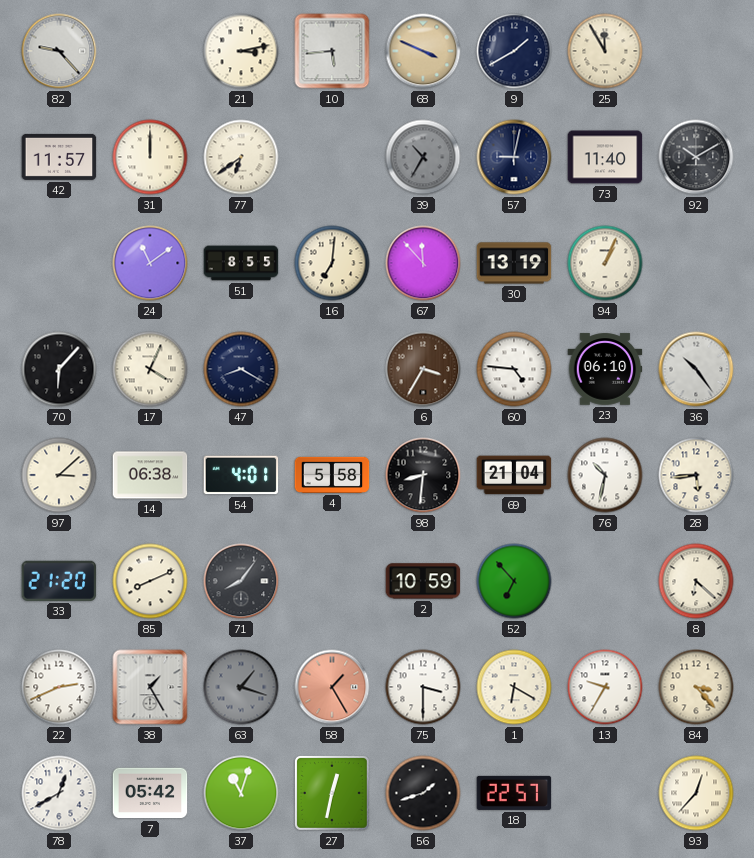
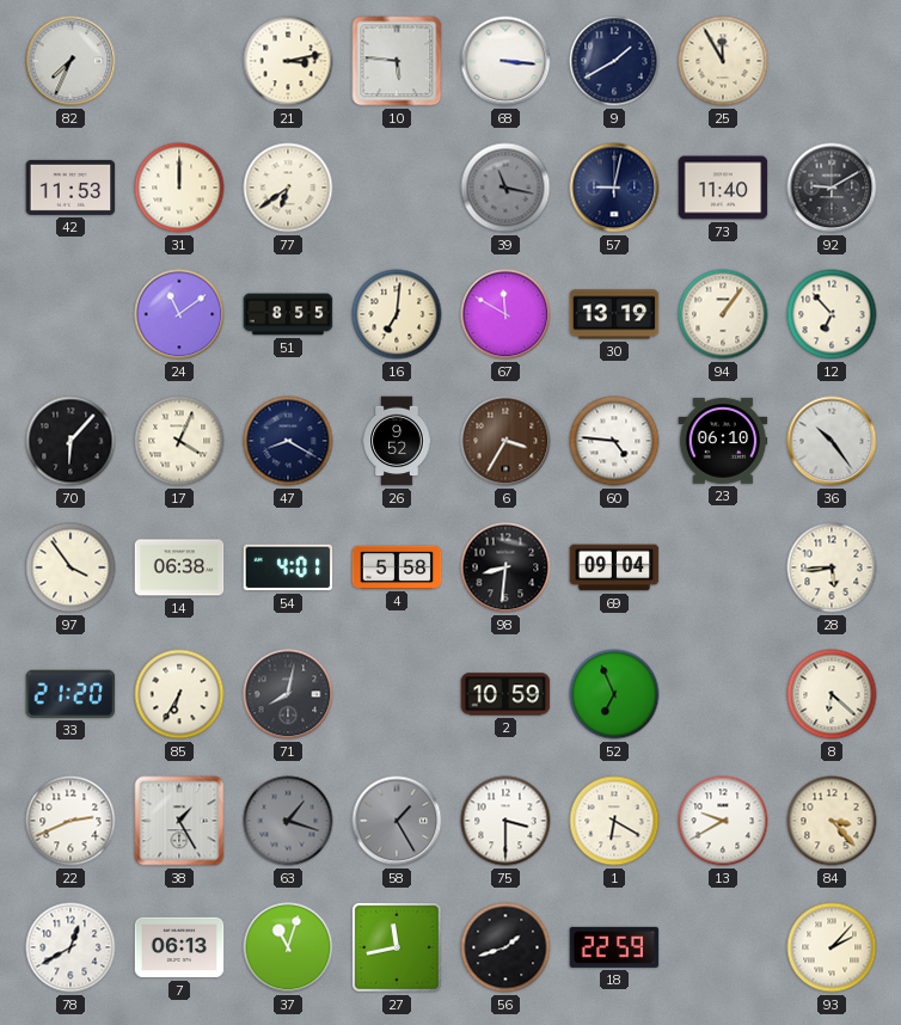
82: 9:23 -> 7:34
10: 5:44 -> 5:46
68: 3:49 -> 3:16
68 dial: champagne -> white
42: 11:57 -> 11:53
39: 10:35 -> 11:17
92: 10:10 -> 9:10
67: 11:53 -> 11:50
94: 1:04 -> 1:06
12: none -> 6:53
26: none -> 9:52
97: 3:08 -> 3:54
69: 21:04 -> 09:04
76: 10:32 -> none
85: 8:11 -> 6:35
71: 8:06 -> 8:02
52: 6:53 -> 6:56
58 dial: salmon -> grey
13: 9:35 -> 9:40
7: 05:42 -> 06:13
27: 12:32 -> 11:43
18: 22:57 -> 22:59
93: 12:37 -> 2:07
